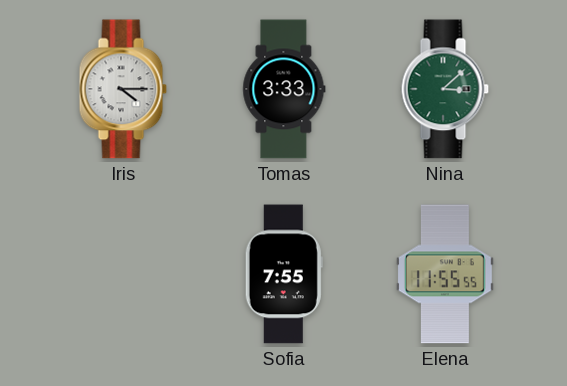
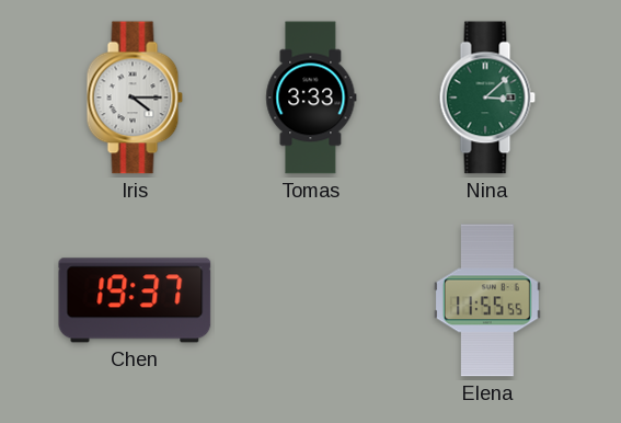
Chen: none -> 19:37
Sofia: 7:55 -> none
